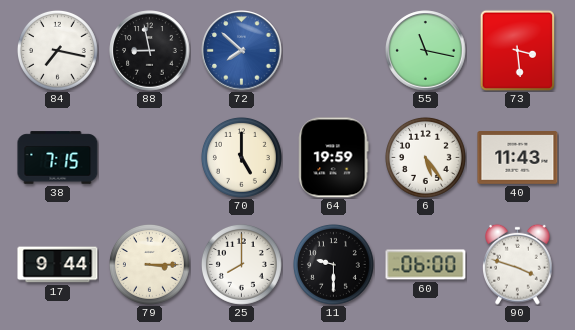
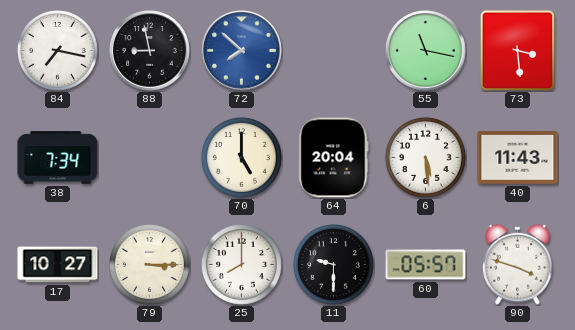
38: 7:15 -> 7:34
64: 19:59 -> 20:04
6: 5:24 -> 5:29
17: 9:44 -> 10:27
60: 06:00 -> 05:57
